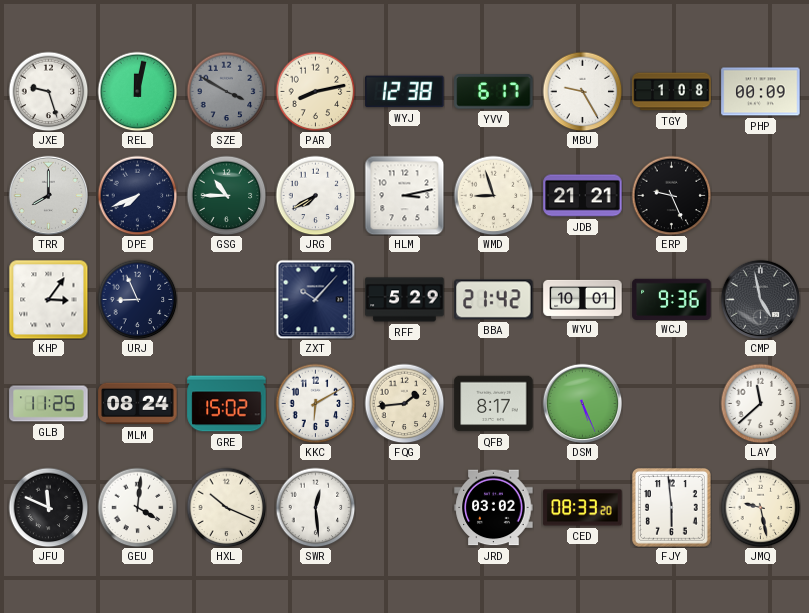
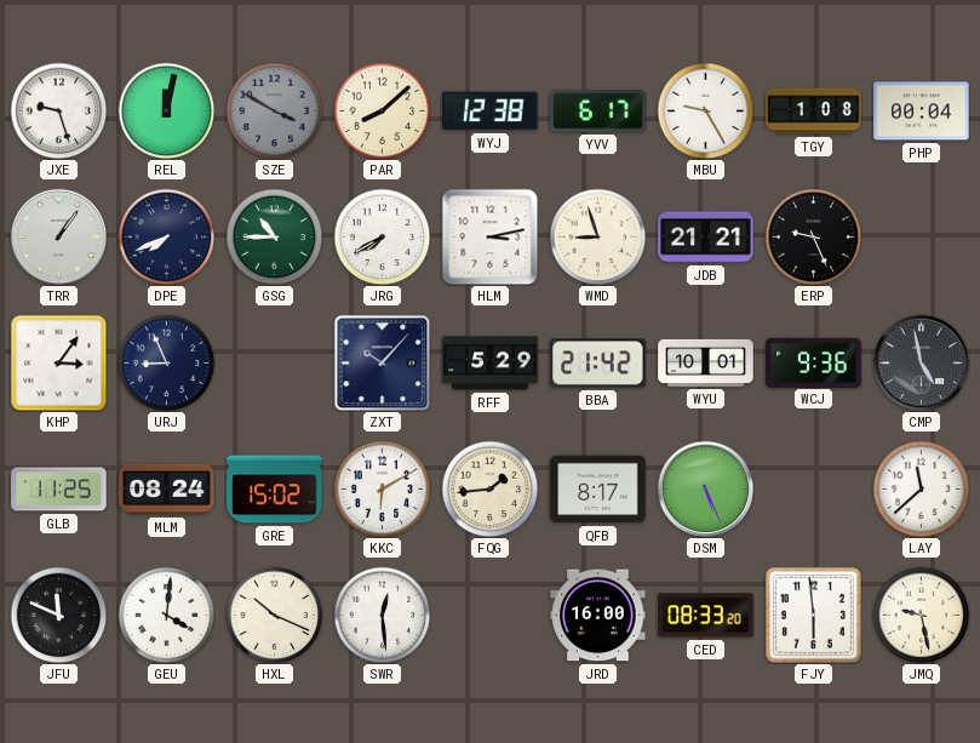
PAR: 8:13 -> 8:08
PHP: 00:09 -> 00:04
TRR: 8:00 -> 1:06
JRD: 03:02 -> 16:00
